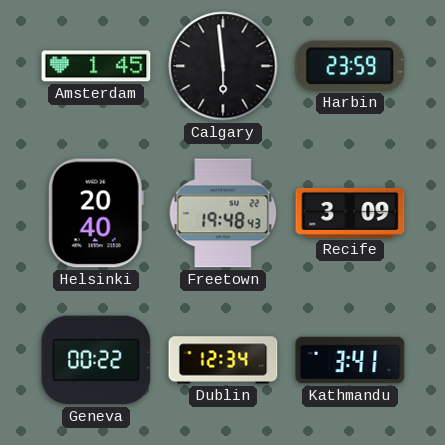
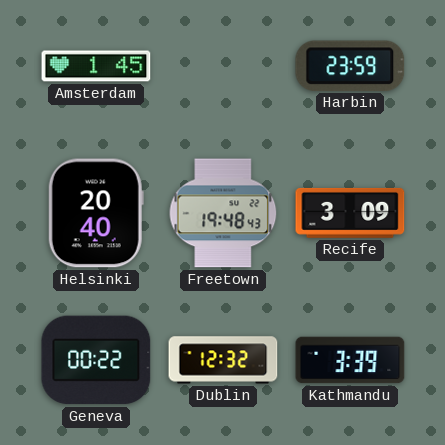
Calgary: 5:59 -> none
Dublin: 12:34 -> 12:32
Kathmandu: 3:41 -> 3:39
